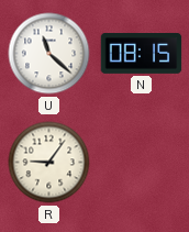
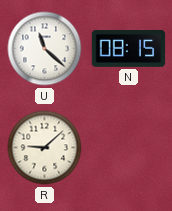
R: 9:06 -> 9:08
